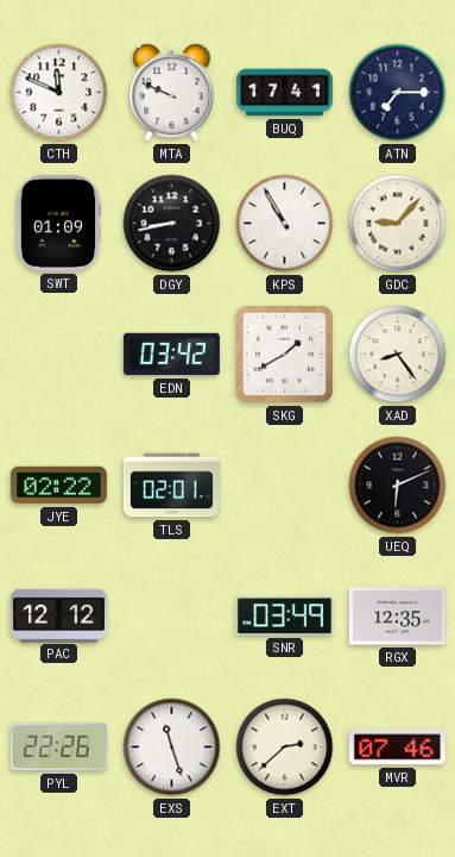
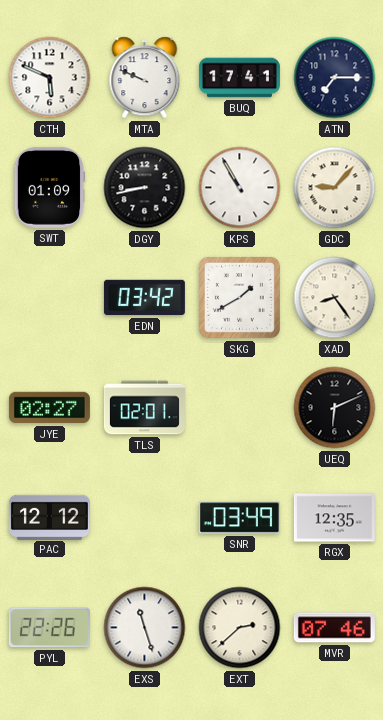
CTH: 11:49 -> 5:49
JYE: 02:22 -> 02:27
